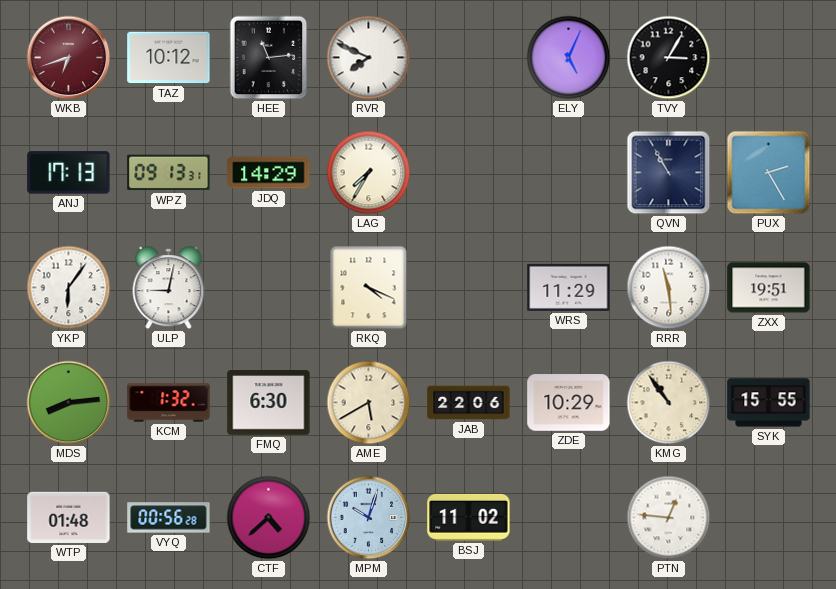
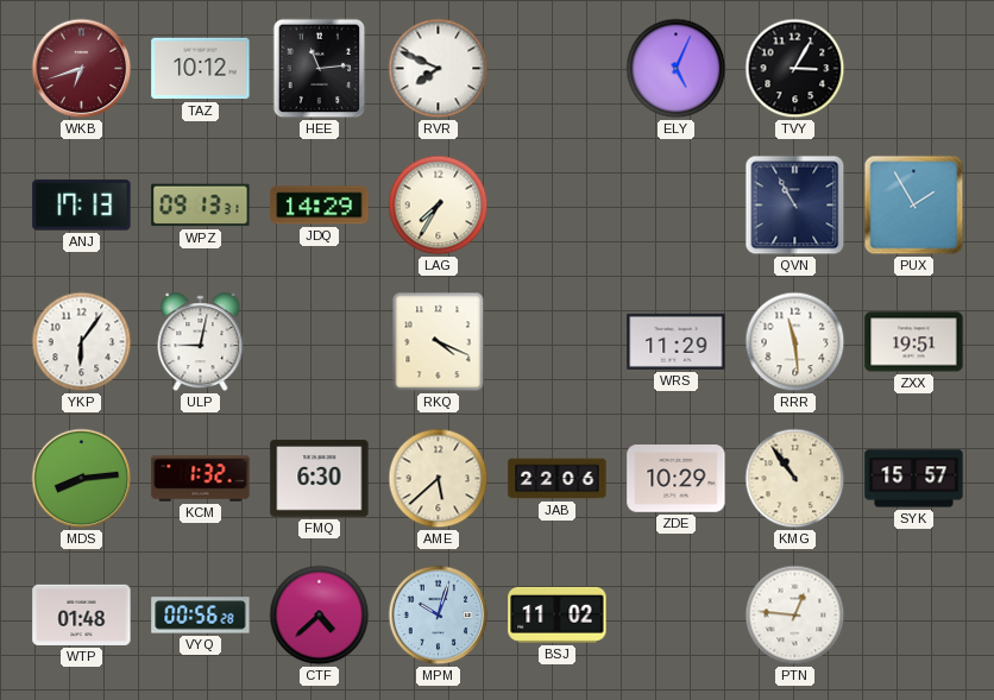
PUX: 2:25 -> 1:55
AME: 5:40 -> 5:38
SYK: 15:55 -> 15:57
